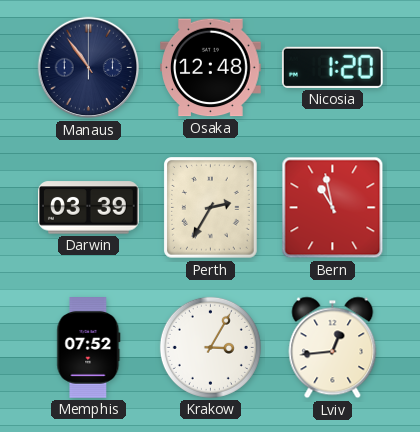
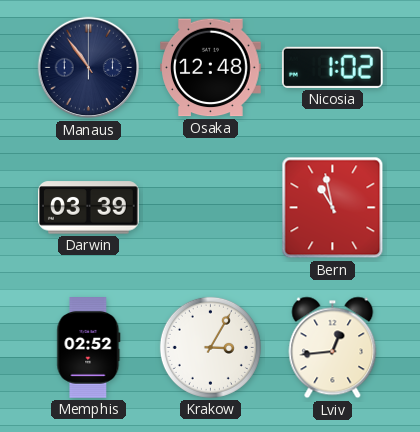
Nicosia: 1:20 -> 1:02
Perth: 2:35 -> none
Memphis: 07:52 -> 02:52
